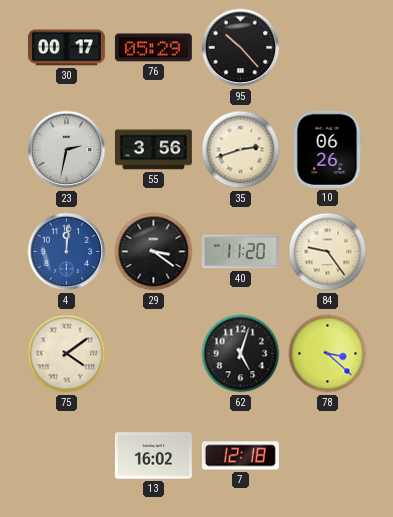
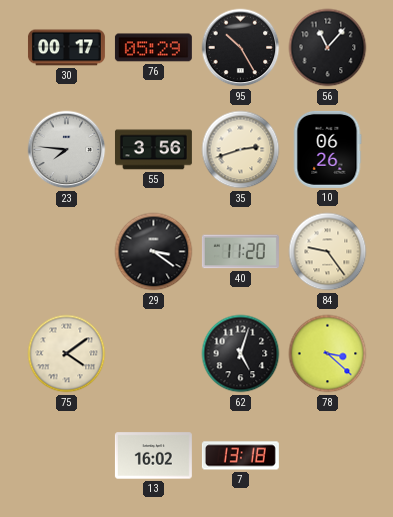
95: 10:23 -> 10:25
56: none -> 11:07
23: 2:32 -> 7:46
4: 12:01 -> none
7: 12:18 -> 13:18
